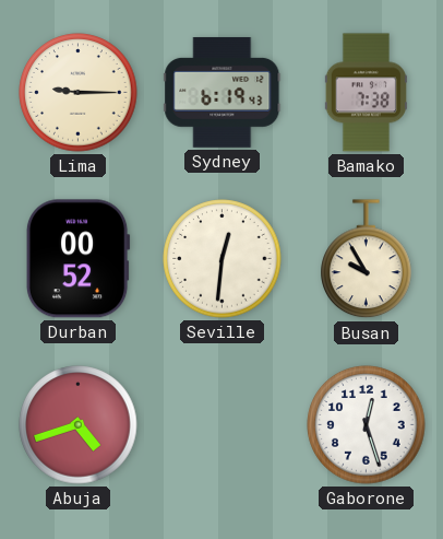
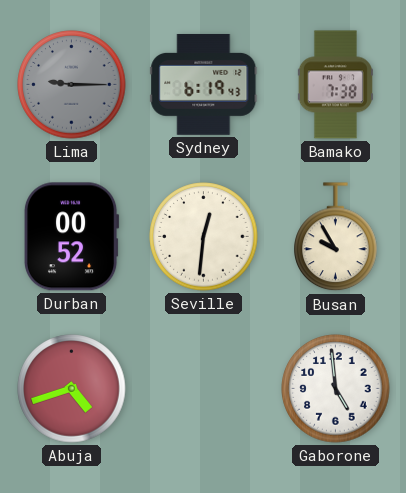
Lima dial: cream -> grey
Gaborone: 12:27 -> 4:59
